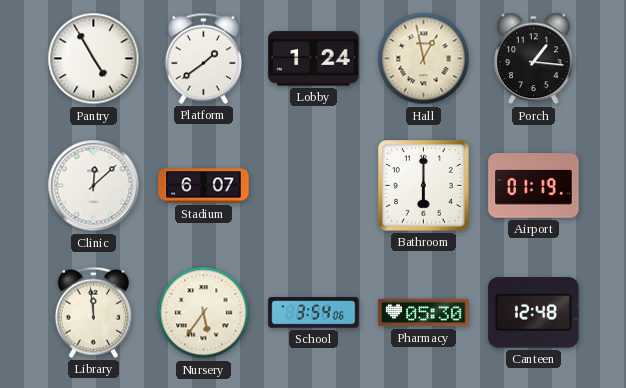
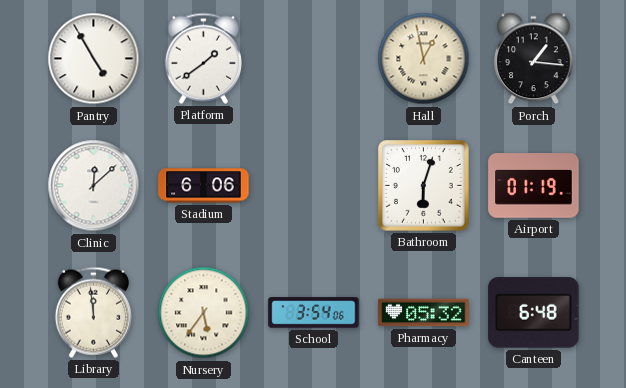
Lobby: 1:24 -> none
Stadium: 6:07 -> 6:06
Bathroom: 6:00 -> 6:03
Pharmacy: 05:30 -> 05:32
Canteen: 12:48 -> 6:48
